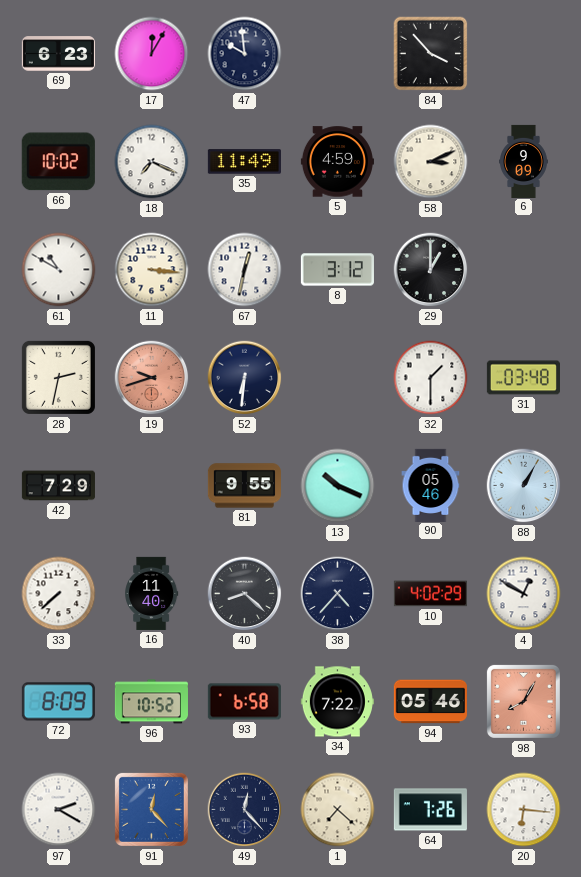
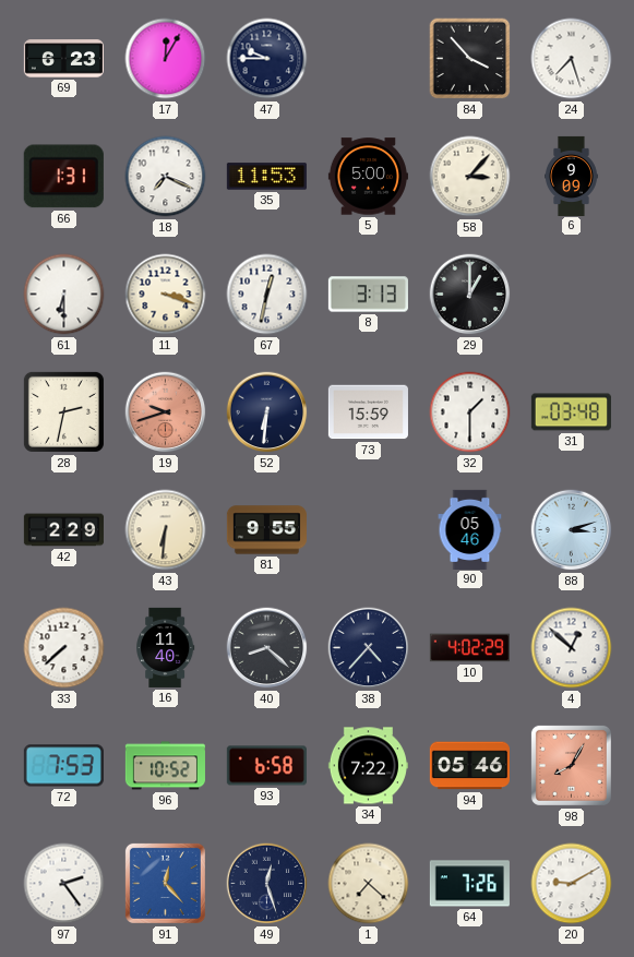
47: 9:59 -> 9:45
24: none -> 7:27
66: 10:02 -> 1:31
35: 11:49 -> 11:53
5: 4:59 -> 5:00
58: 3:11 -> 3:07
61: 10:50 -> 6:30
11: 3:16 -> 3:18
8: 3:12 -> 3:13
73: none -> 15:59
42: 7:29 -> 2:29
43: none -> 6:31
13: 10:19 -> none
88: 1:05 -> 3:12
4: 12:50 -> 12:52
72: 8:09 -> 7:53
97: 2:20 -> 2:24
49: 12:23 -> 12:27
20: 6:16 -> 9:10
